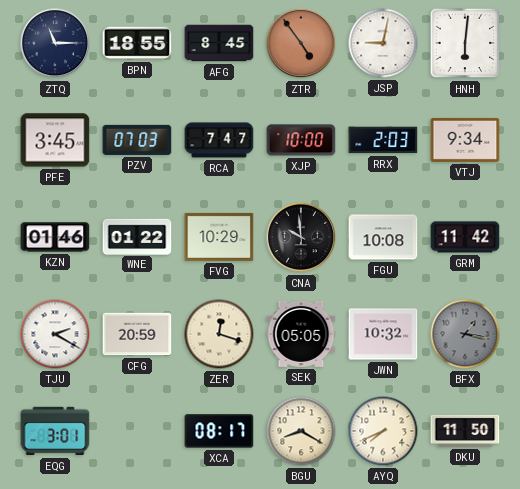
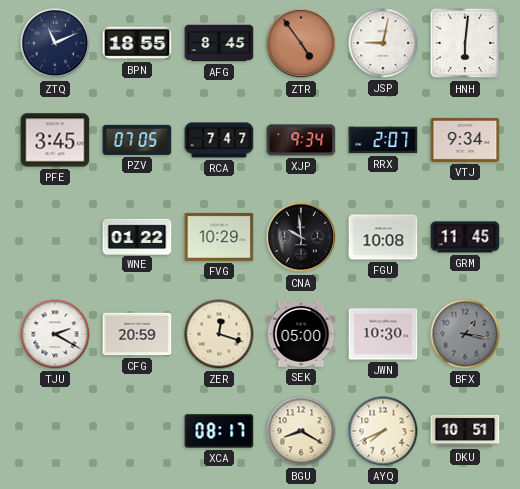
ZTQ: 11:15 -> 11:11
PZV: 07:03 -> 07:05
XJP: 10:00 -> 9:34
RRX: 2:03 -> 2:07
KZN: 01:46 -> none
GRM: 11:42 -> 11:45
SEK: 05:05 -> 05:00
JWN: 10:32 -> 10:30
EQG: 3:01 -> none
DKU: 11:50 -> 10:51
